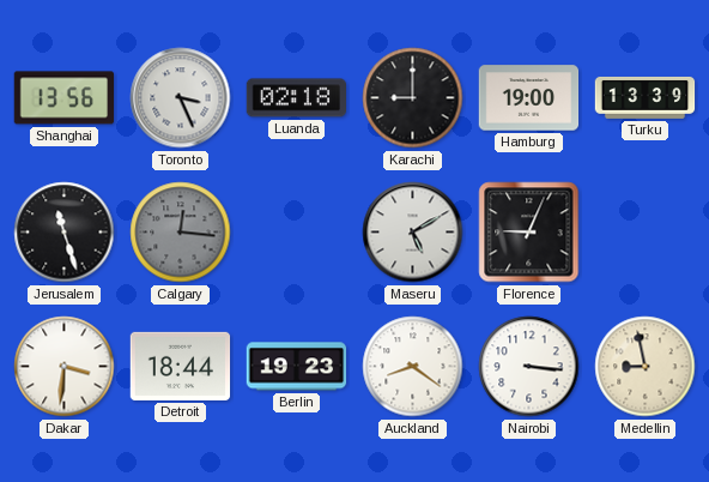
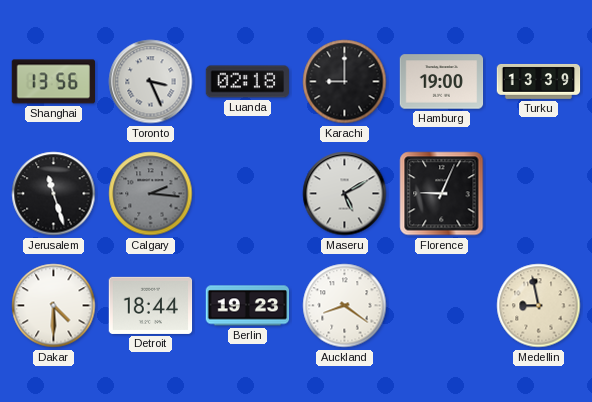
Calgary: 12:16 -> 2:16
Dakar: 3:31 -> 4:30
Nairobi: 3:16 -> none
